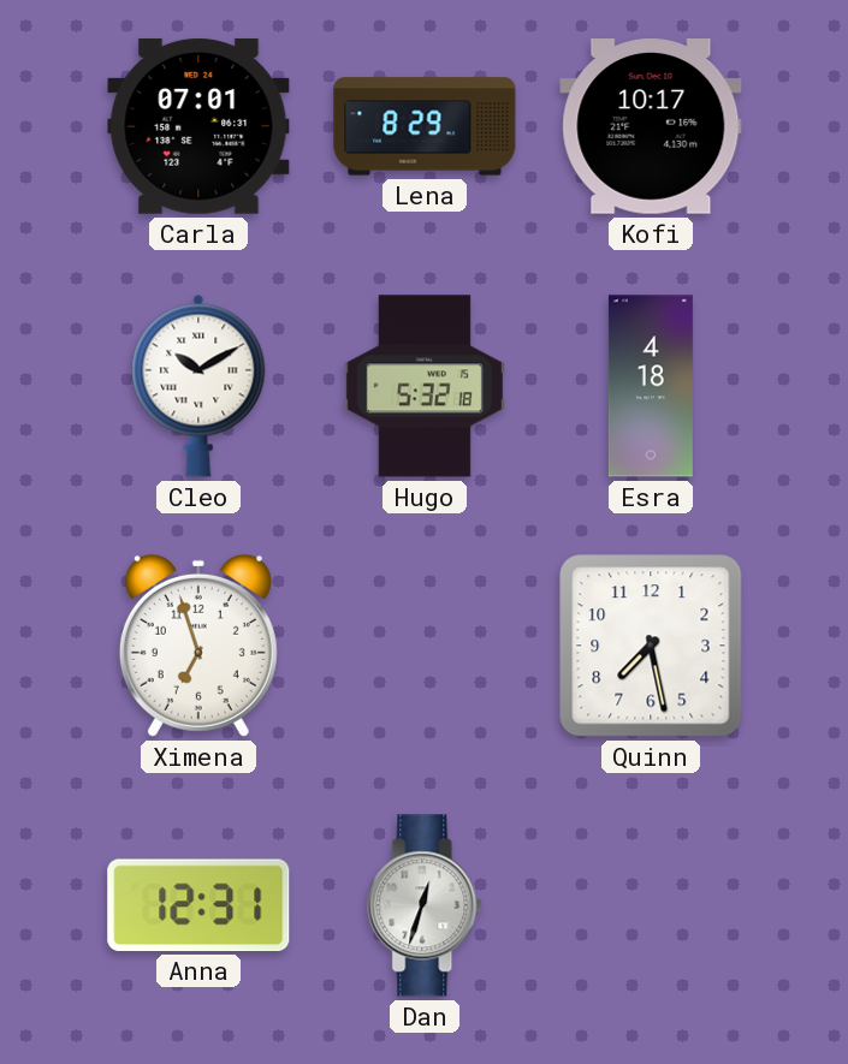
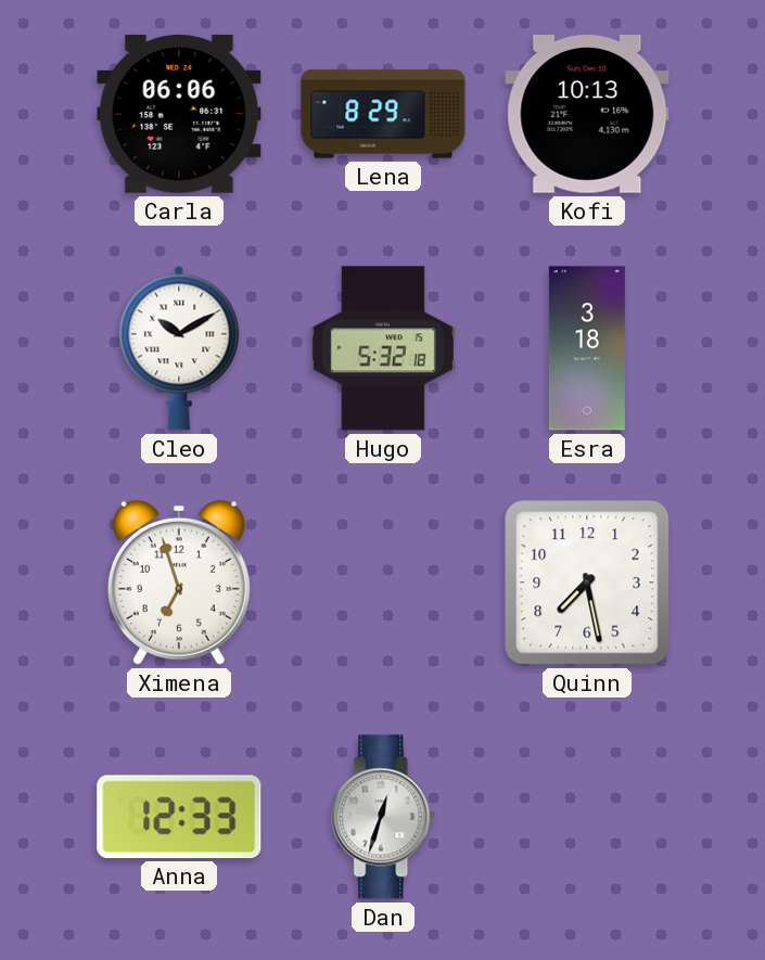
Carla: 07:01 -> 06:06
Kofi: 10:17 -> 10:13
Esra: 4:18 -> 3:18
Anna: 12:31 -> 12:33
